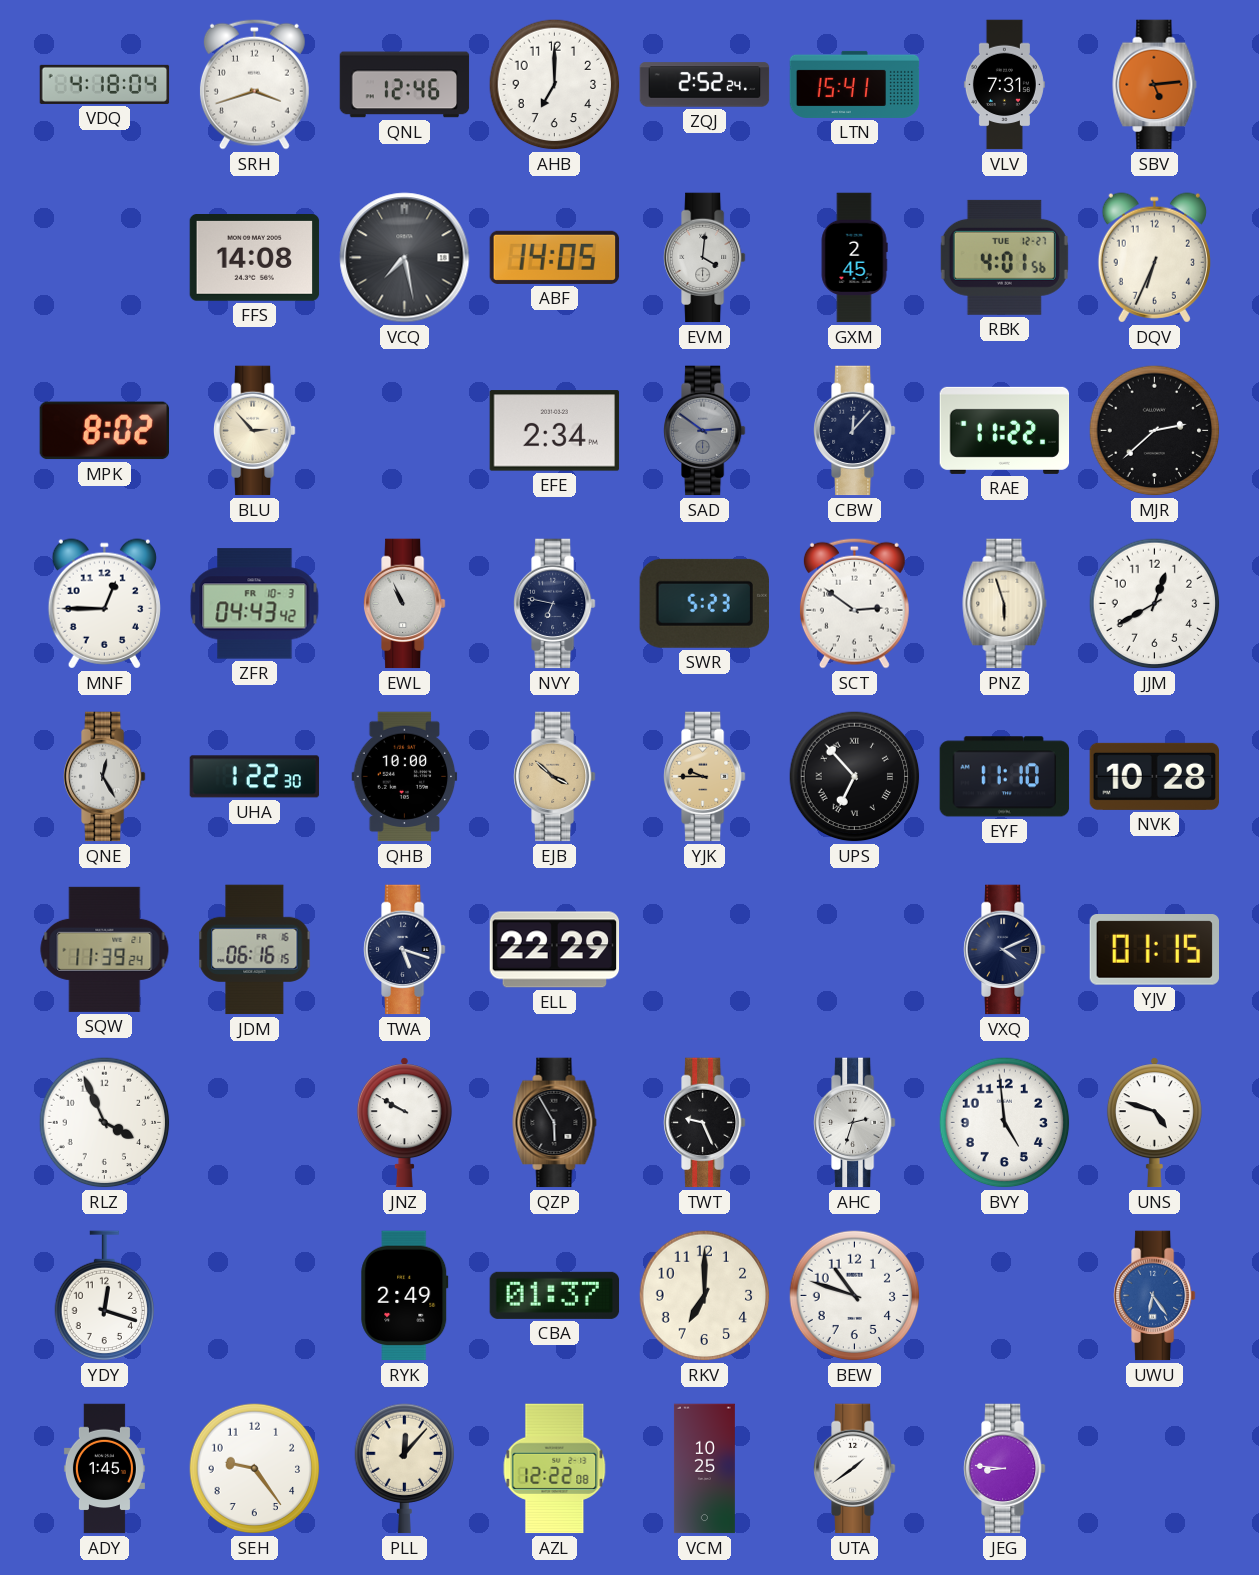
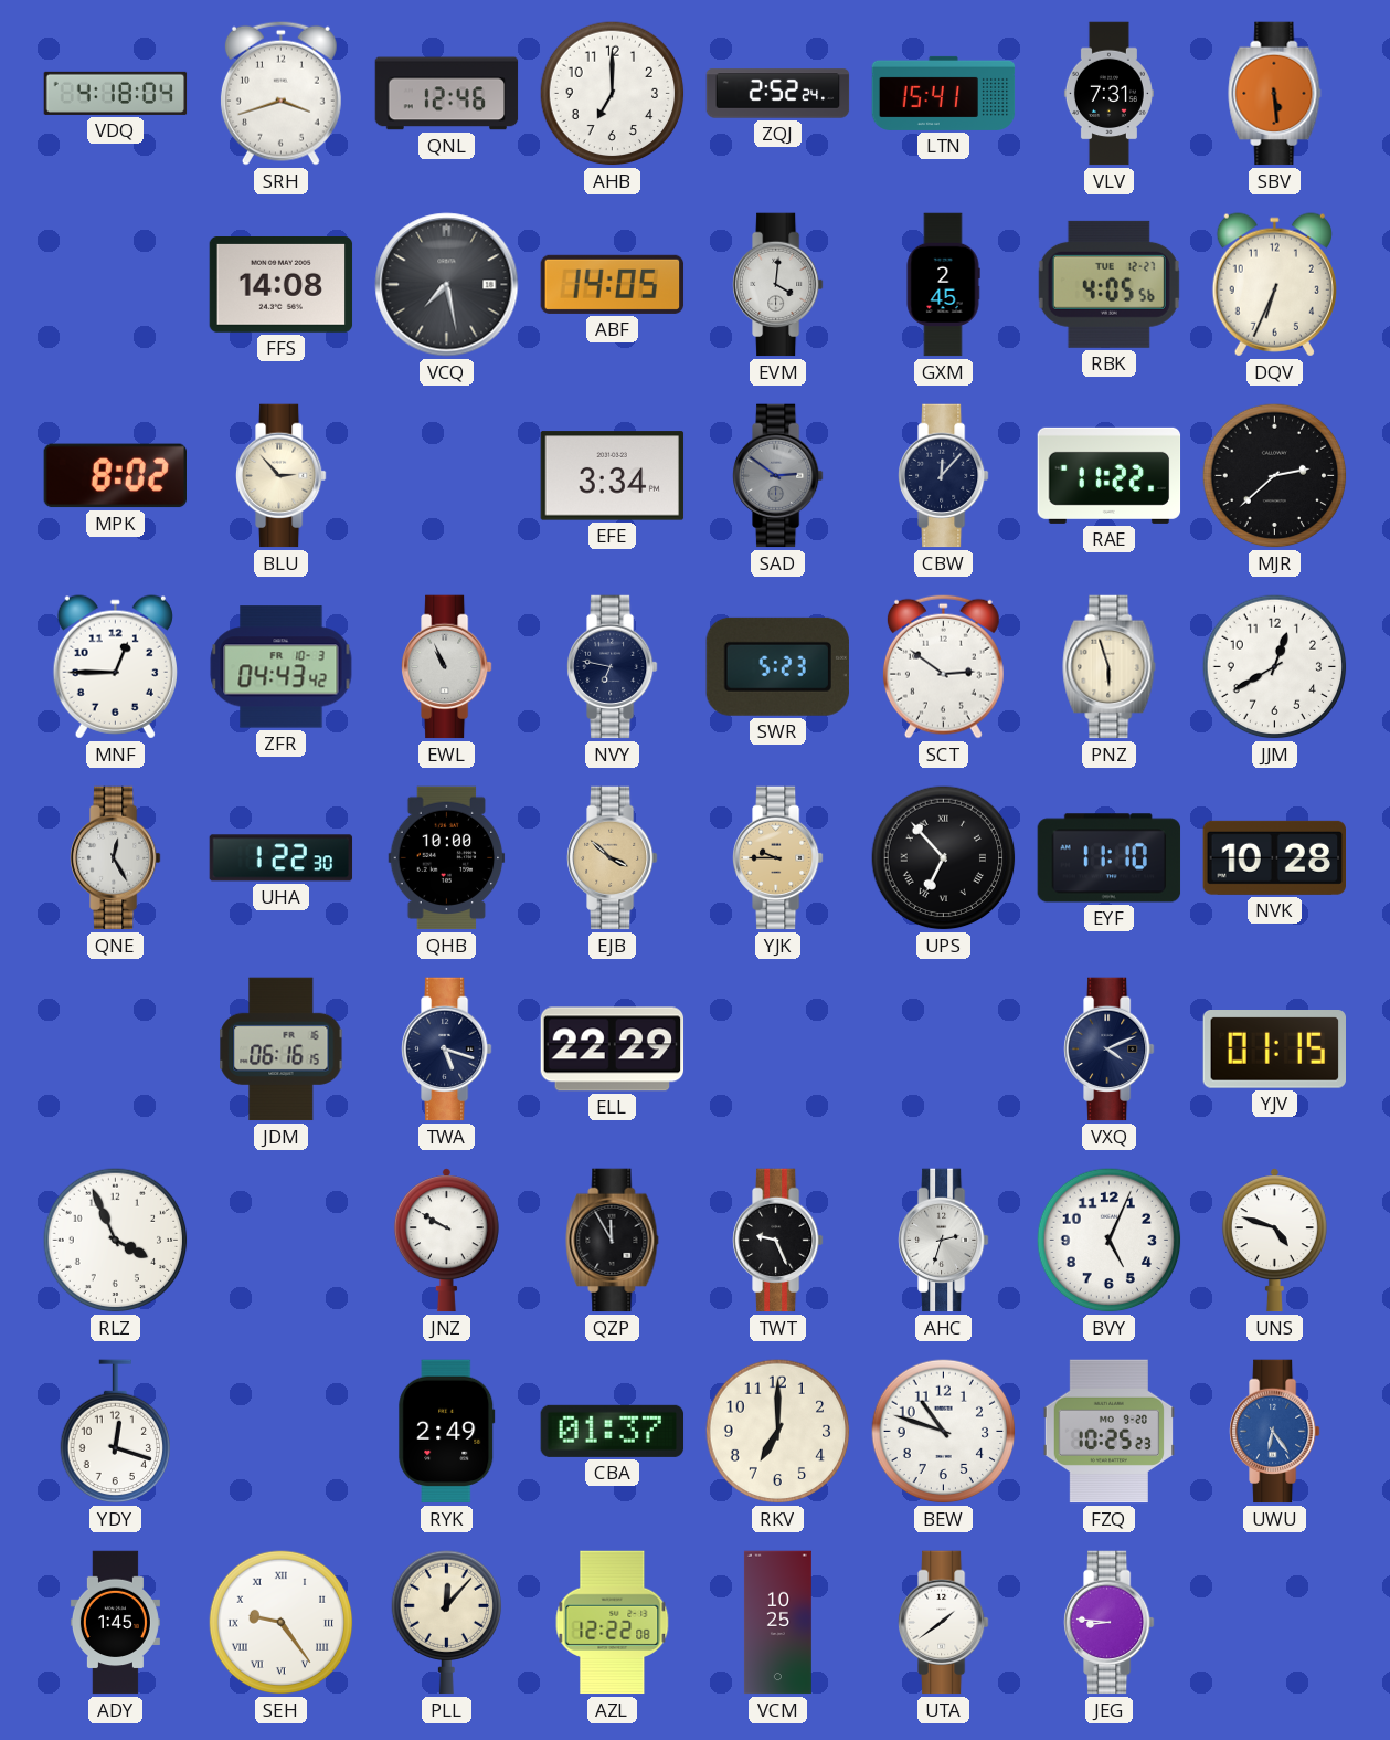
SBV: 5:14 -> 5:29
RBK: 4:01 -> 4:05
EFE: 2:34 -> 3:34
SQW: 11:39 -> none
QZP: 5:55 -> 11:55
BVY: 4:59 -> 5:04
FZQ: none -> 10:25
SEH numerals: Arabic -> Roman
